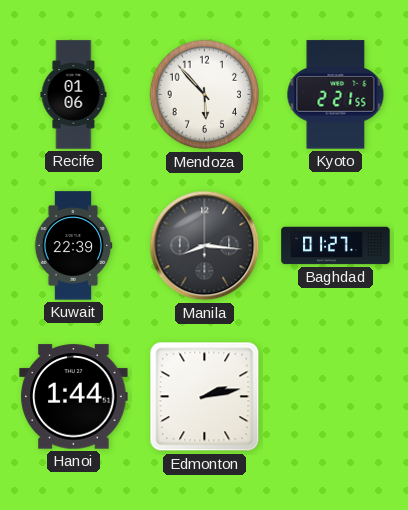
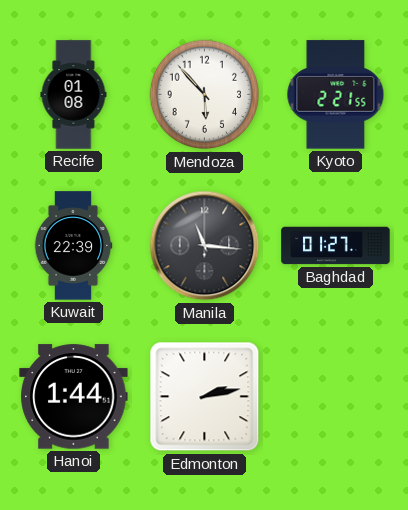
Recife: 01:06 -> 01:08
Manila: 8:16 -> 11:16
